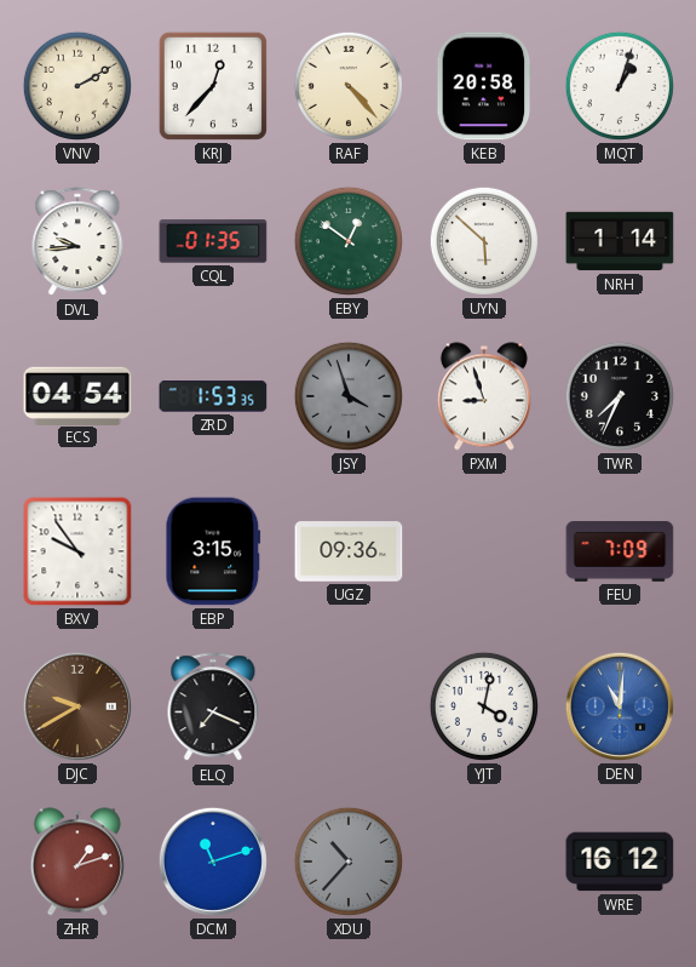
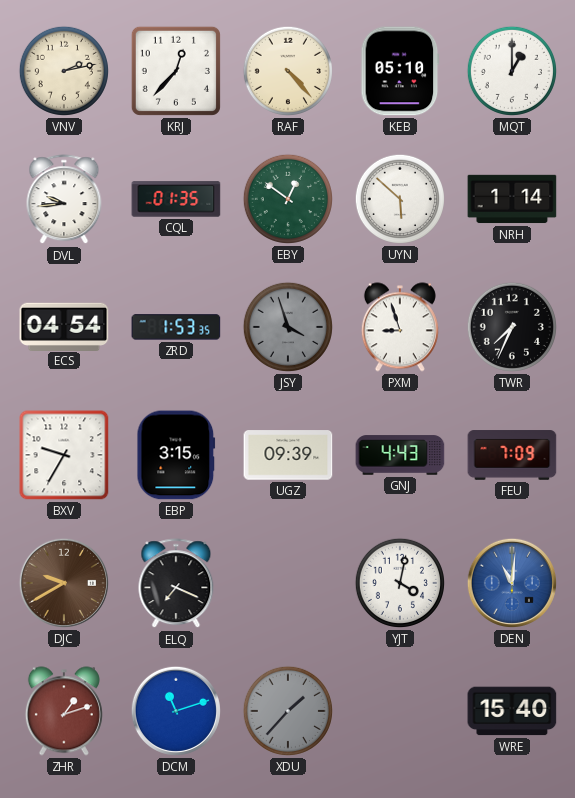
VNV: 2:10 -> 2:13
KEB: 20:58 -> 05:10
MQT: 1:03 -> 1:00
BXV: 9:54 -> 9:35
UGZ: 09:36 -> 09:39
GNJ: none -> 4:43
XDU: 10:37 -> 1:37
WRE: 16:12 -> 15:40
